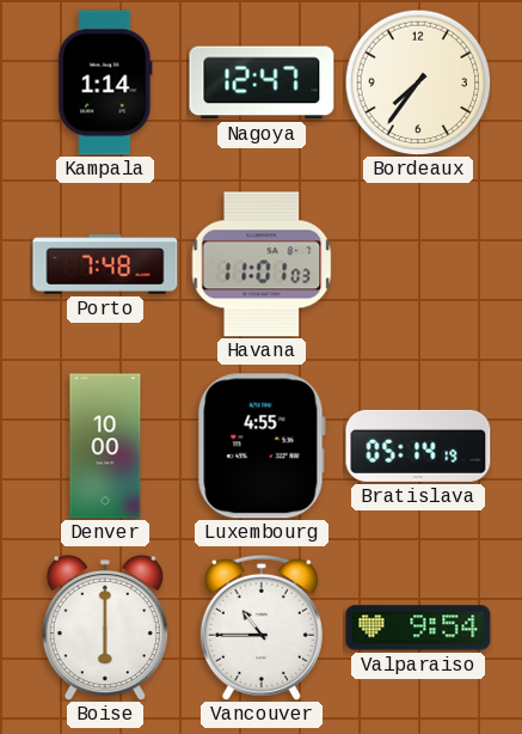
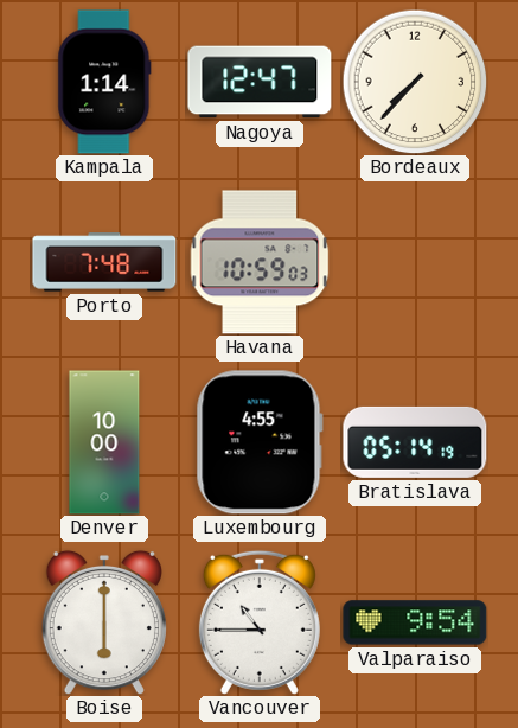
Bordeaux: 7:36 -> 7:37
Havana: 11:01 -> 10:59
